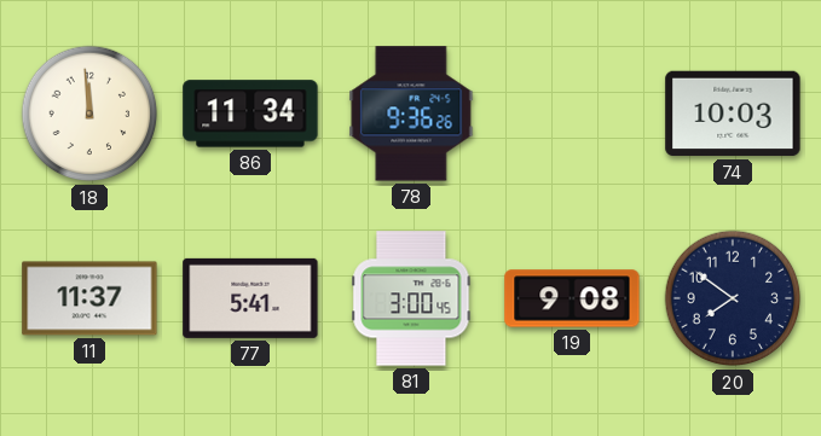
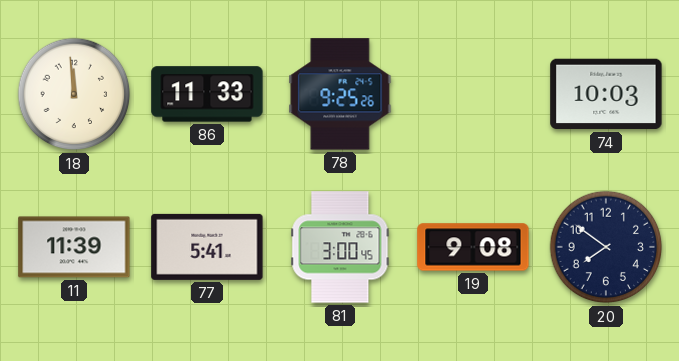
86: 11:34 -> 11:33
78: 9:36 -> 9:25
11: 11:37 -> 11:39
